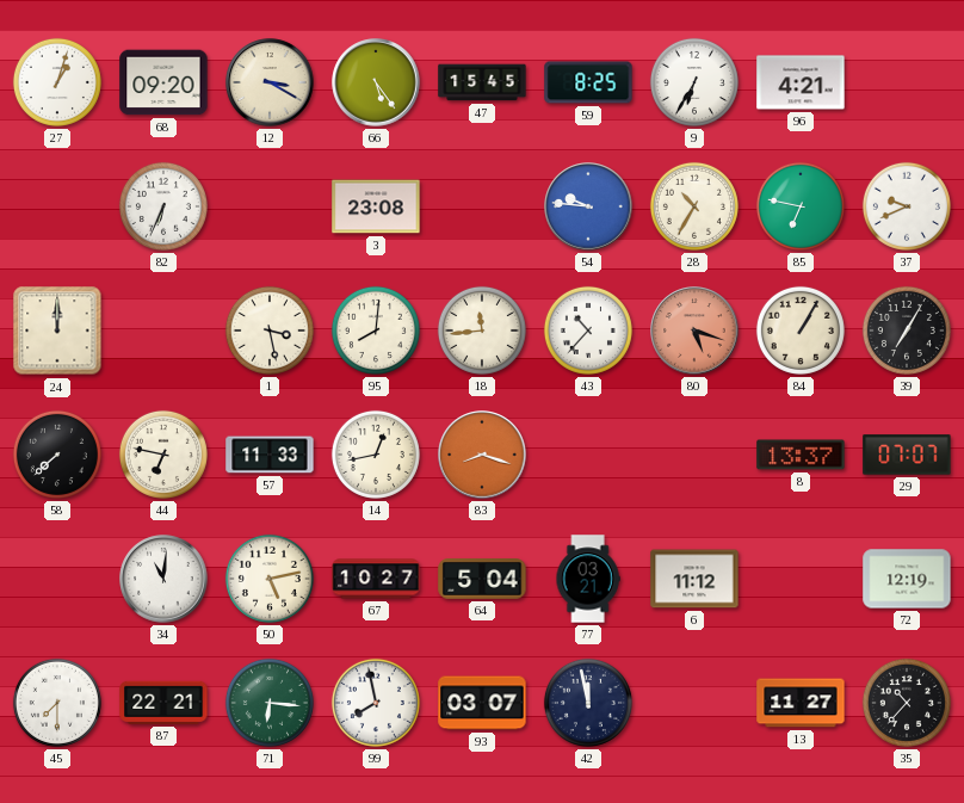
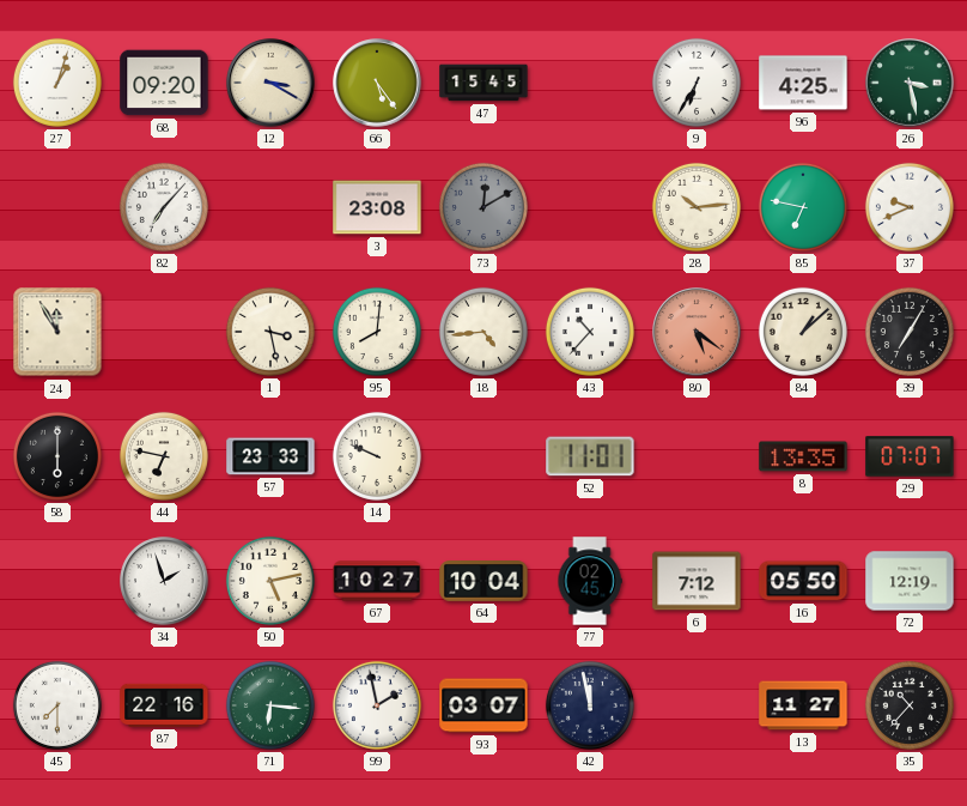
59: 8:25 -> none
96: 4:21 -> 4:25
26: none -> 3:28
82: 6:34 -> 7:07
73: none -> 12:10
54: 9:46 -> none
28: 10:35 -> 10:14
24: 12:00 -> 11:55
18: 11:44 -> 4:44
80: 5:18 -> 5:21
84: 1:05 -> 1:08
58: 7:38 -> 6:00
57: 11:33 -> 23:33
14: 12:43 -> 9:49
83: 8:18 -> none
52: none -> 11:01
8: 13:37 -> 13:35
34: 11:01 -> 1:57
64: 5:04 -> 10:04
77: 03:21 -> 02:45
6: 11:12 -> 7:12
16: none -> 05:50
87: 22:21 -> 22:16
99: 7:58 -> 1:58
